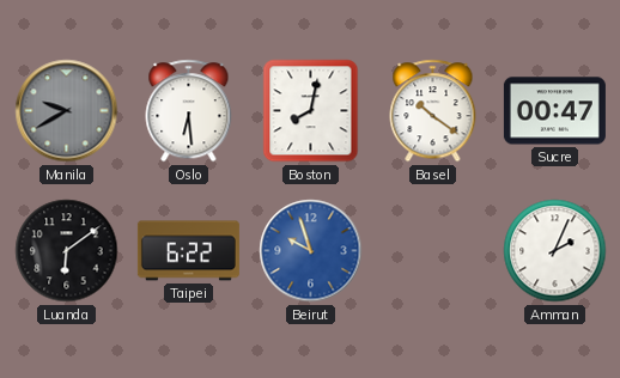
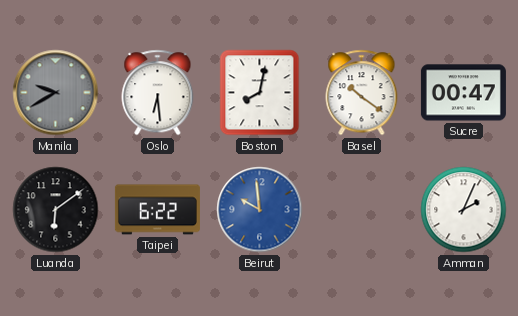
Beirut: 9:57 -> 9:59
